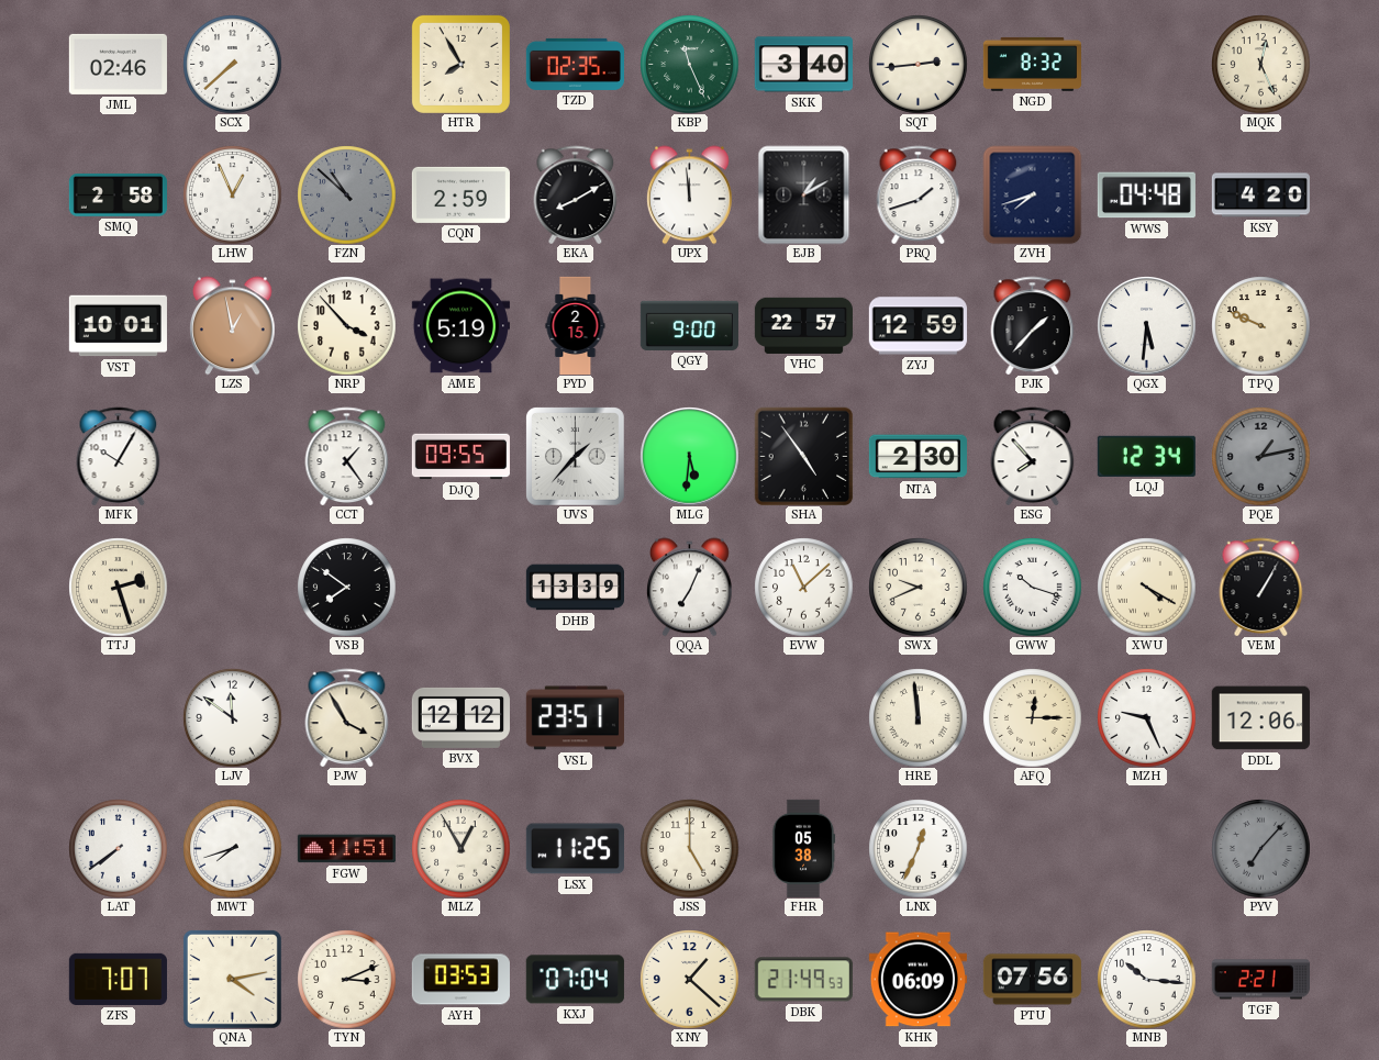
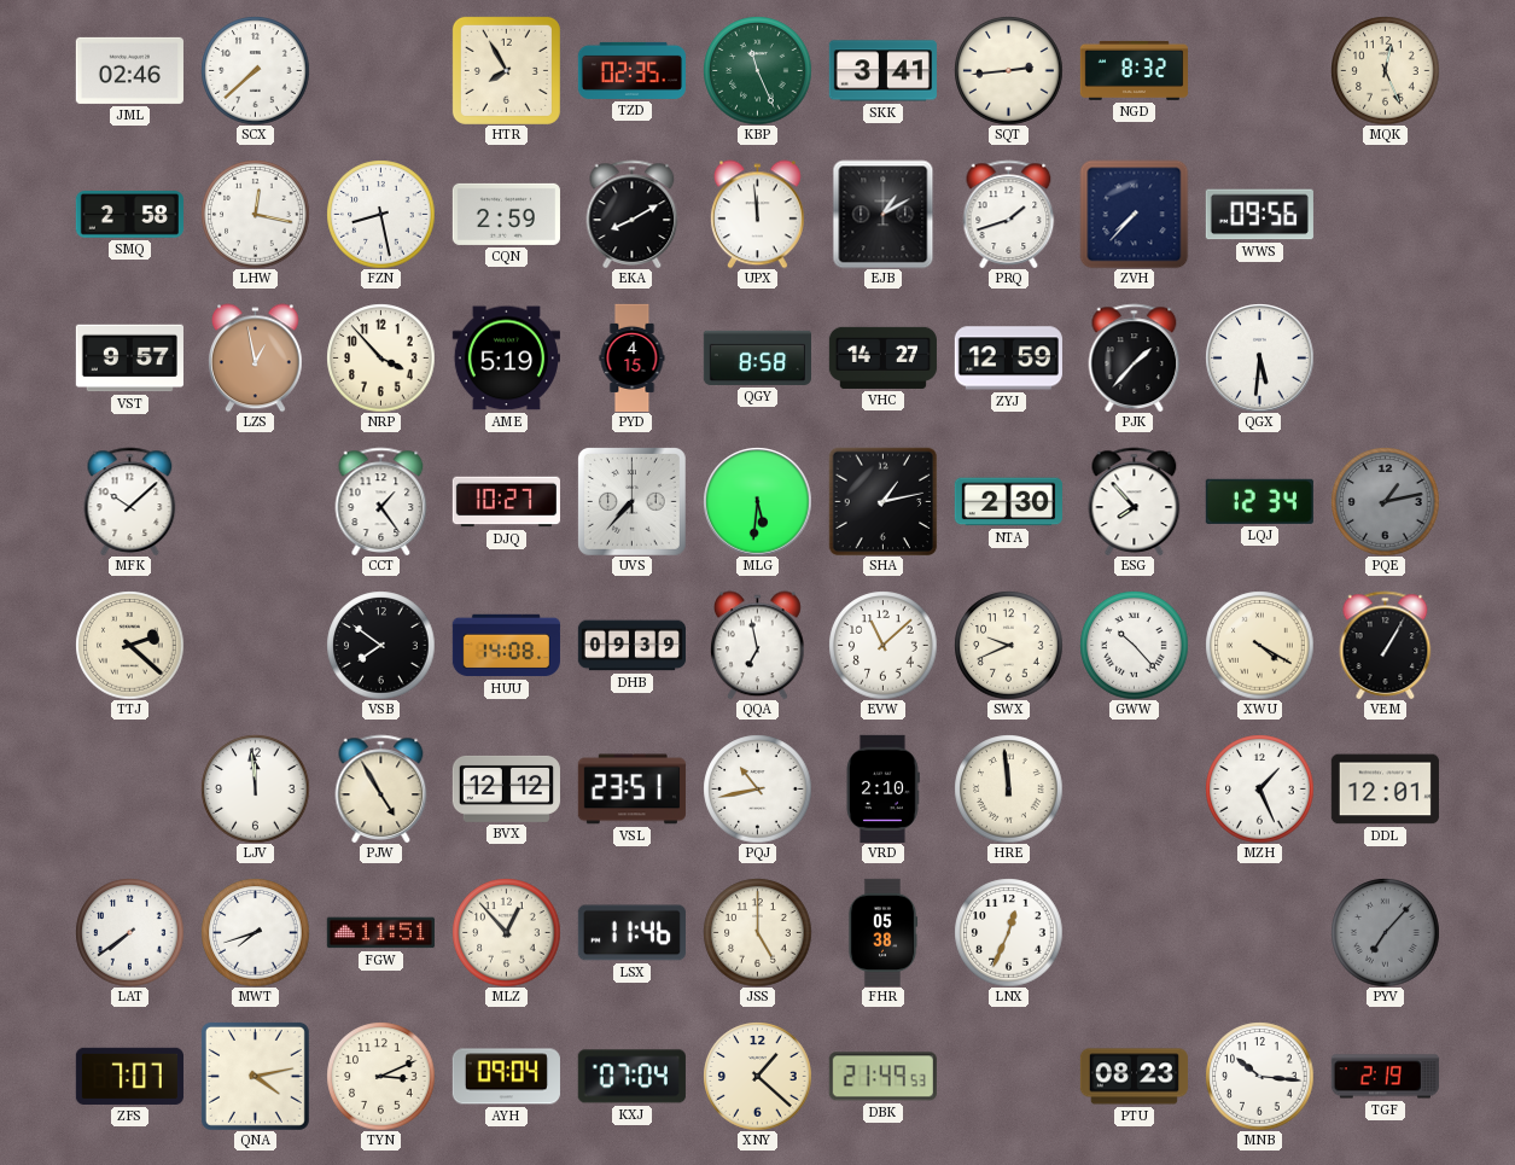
SKK: 3:40 -> 3:41
LHW: 12:56 -> 12:17
FZN: 10:52 -> 8:28
FZN dial: grey -> white
ZVH: 7:42 -> 7:37
WWS: 04:48 -> 09:56
KSY: 4:20 -> none
VST: 10:01 -> 9:57
PYD: 2:15 -> 4:15
QGY: 9:00 -> 8:58
VHC: 22:57 -> 14:27
TPQ: 9:49 -> none
MFK: 10:05 -> 10:08
DJQ: 09:55 -> 10:27
UVS: 1:37 -> 7:37
SHA: 4:54 -> 1:13
TTJ: 2:27 -> 2:22
HUU: none -> 14:08
DHB: 13:39 -> 09:39
QQA: 7:04 -> 6:58
GWW: 10:18 -> 10:23
LJV: 11:51 -> 11:59
PJW: 3:55 -> 4:55
PQJ: none -> 10:43
VRD: none -> 2:10
AFQ: 12:15 -> none
MZH: 9:26 -> 1:26
DDL: 12:06 -> 12:01
MLZ: 12:55 -> 12:53
LSX: 11:25 -> 11:46
AYH: 03:53 -> 09:04
KHK: 06:09 -> none
PTU: 07:56 -> 08:23
TGF: 2:21 -> 2:19
